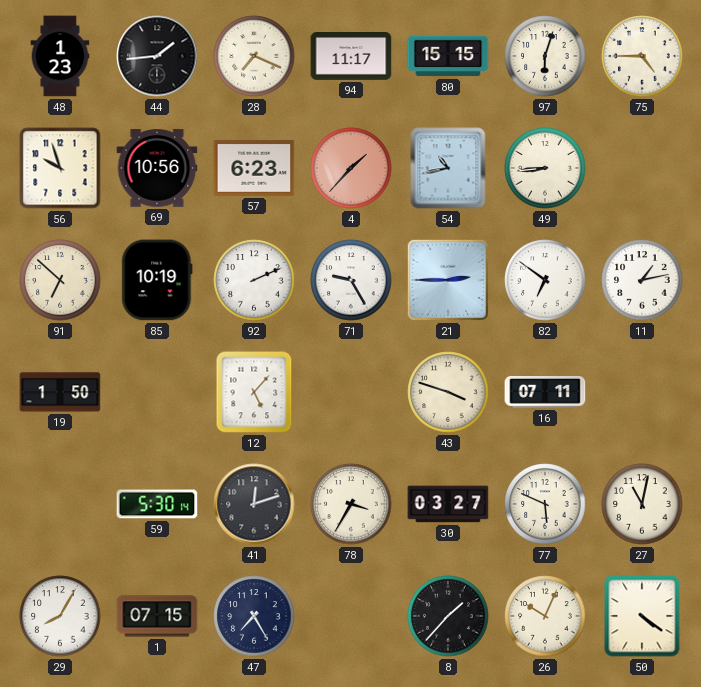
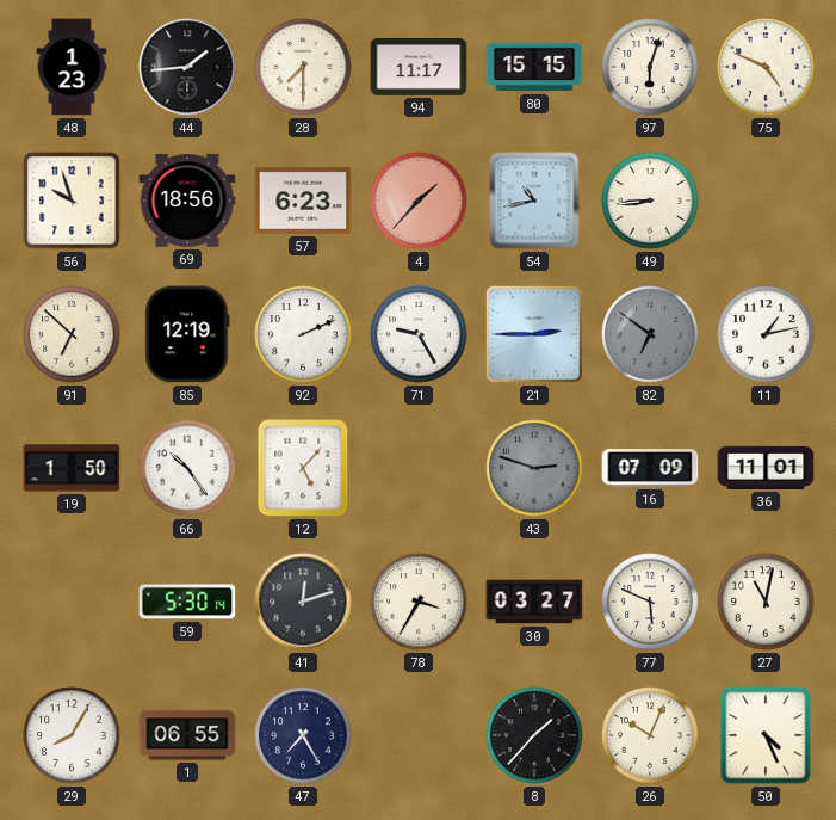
28: 7:19 -> 7:30
75: 4:45 -> 4:49
69: 10:56 -> 18:56
85: 10:19 -> 12:19
82 dial: white -> grey
66: none -> 10:24
43: 3:48 -> 2:48
43 dial: cream -> grey
16: 07:11 -> 07:09
36: none -> 11:01
1: 07:15 -> 06:55
50: 4:21 -> 4:26
